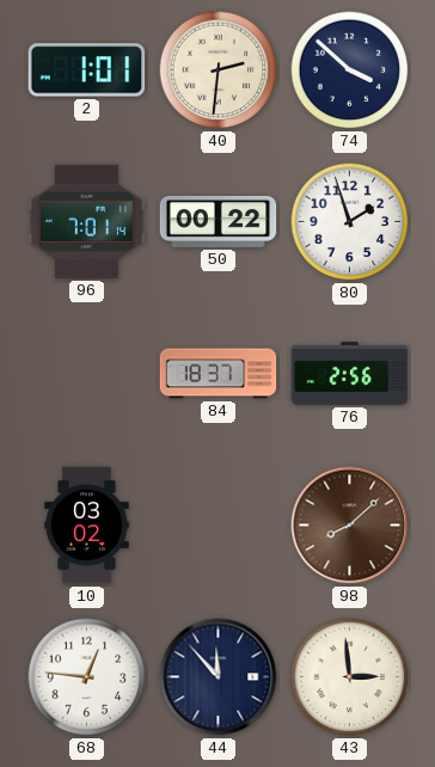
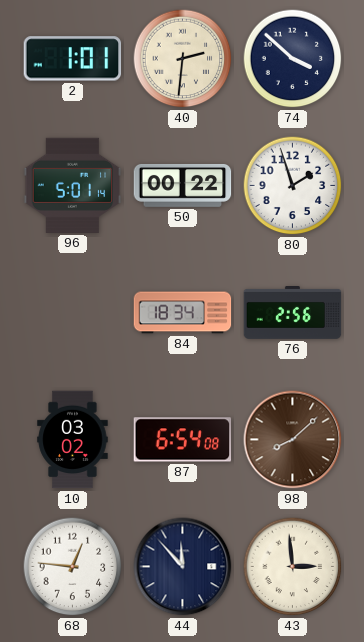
96: 7:01 -> 5:01
84: 18:37 -> 18:34
87: none -> 6:54
